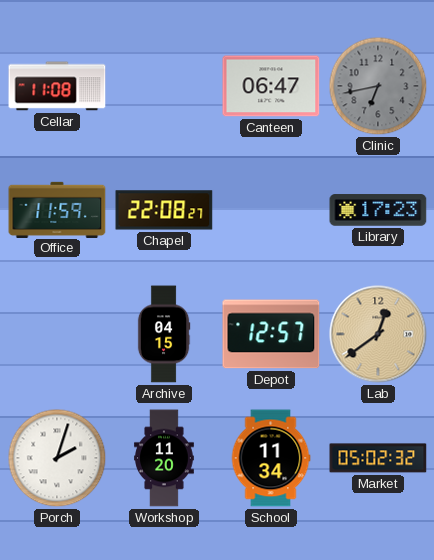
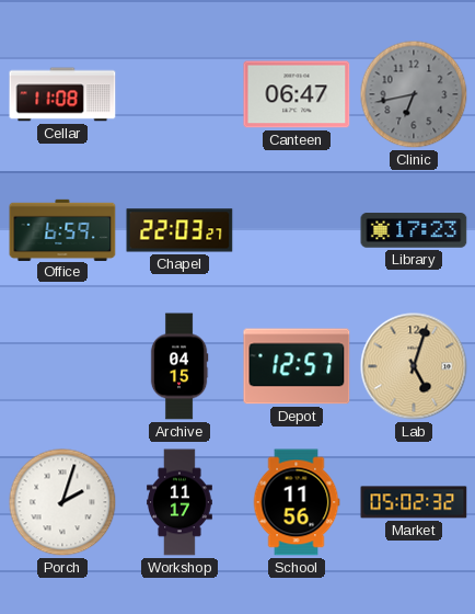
Office: 11:59 -> 6:59
Chapel: 22:08 -> 22:03
Lab: 12:39 -> 5:03
Workshop: 11:20 -> 11:17
School: 11:34 -> 11:56
